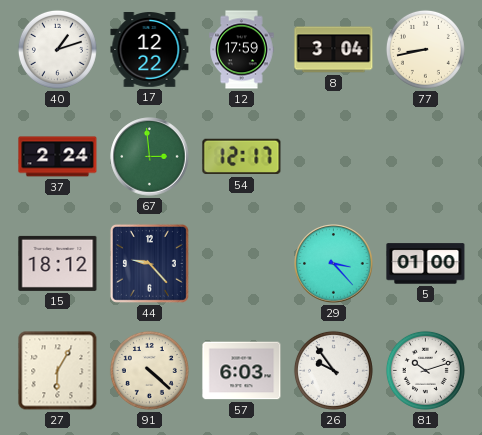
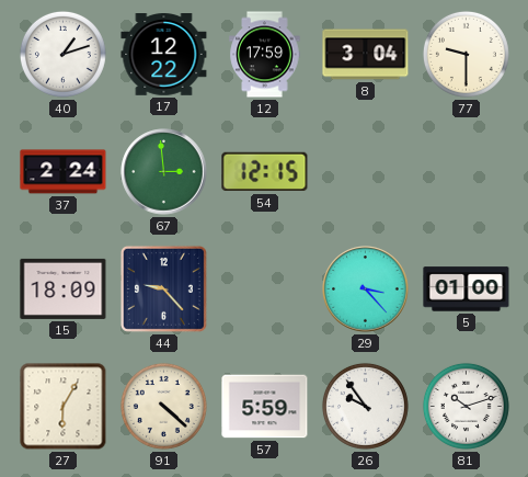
77: 8:43 -> 9:30
54: 12:17 -> 12:15
15: 18:12 -> 18:09
57: 6:03 -> 5:59
